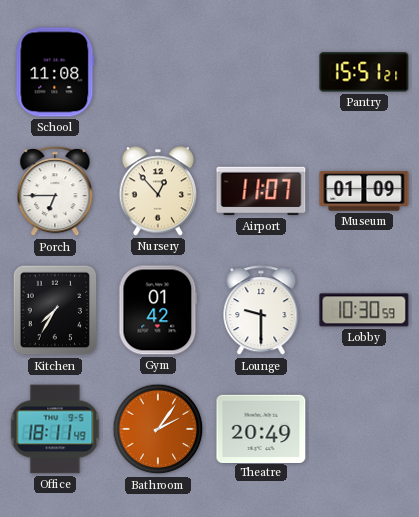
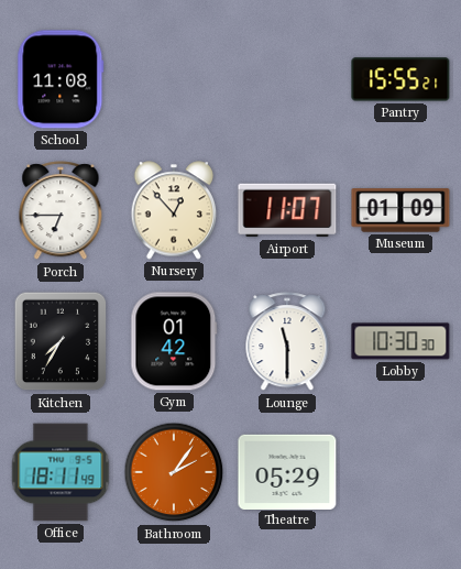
Pantry: 15:51 -> 15:55
Lounge: 9:30 -> 11:30
Lobby: 10:30:59 -> 10:30:30
Theatre: 20:49 -> 05:29
